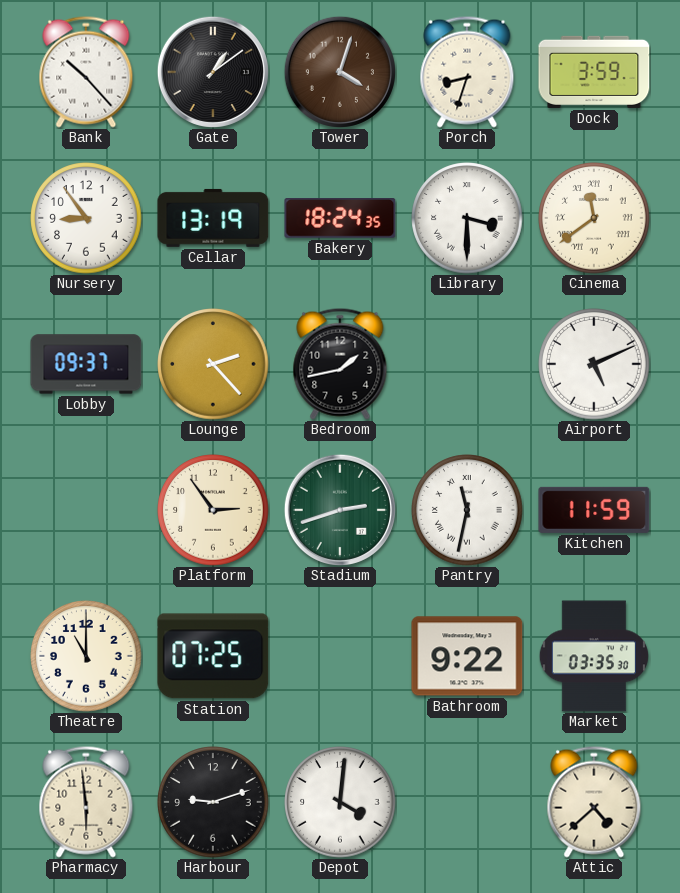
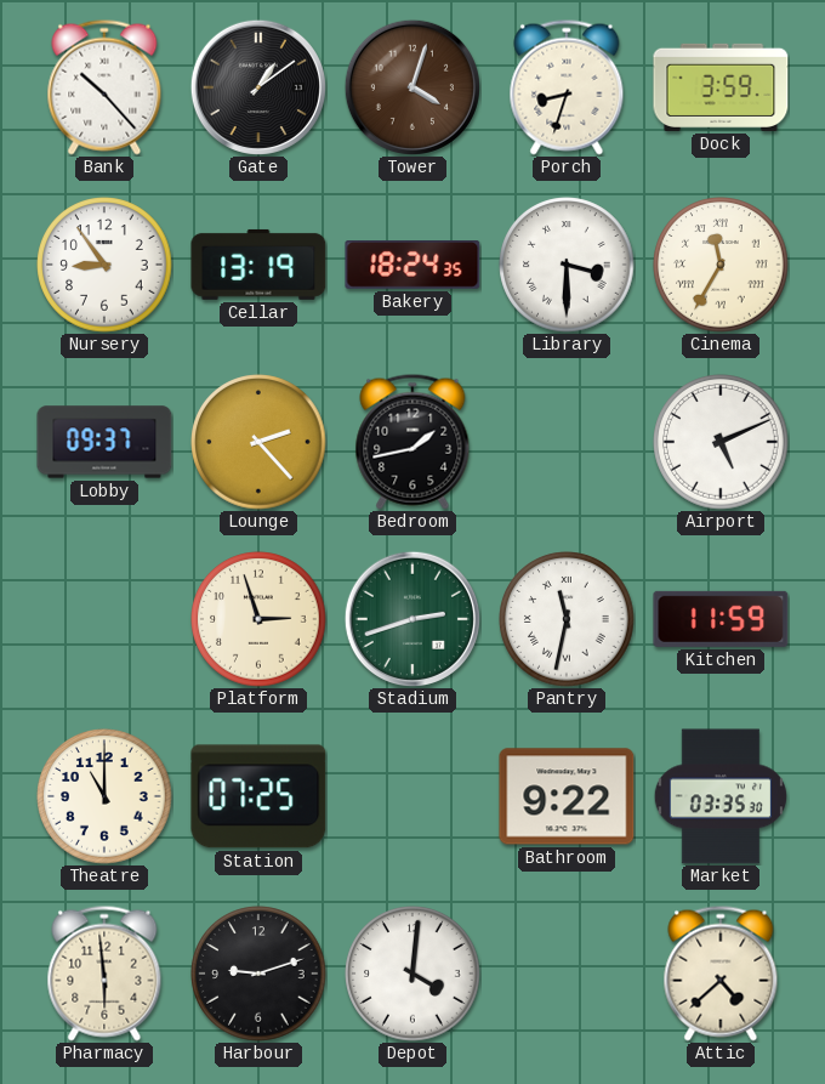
Cinema: 11:39 -> 11:35
Platform: 2:54 -> 2:57
